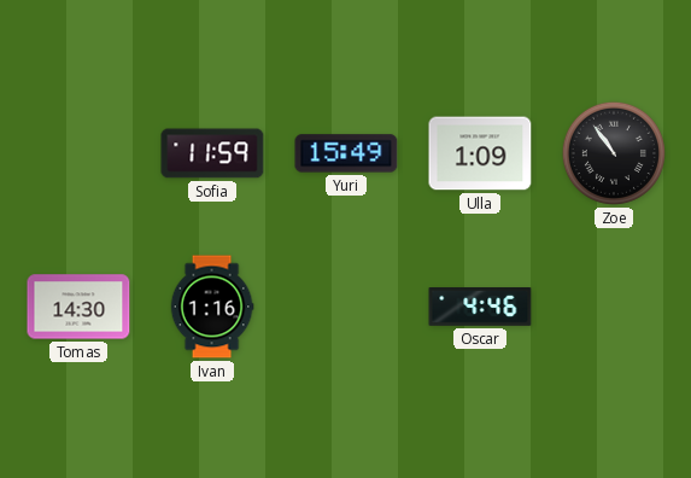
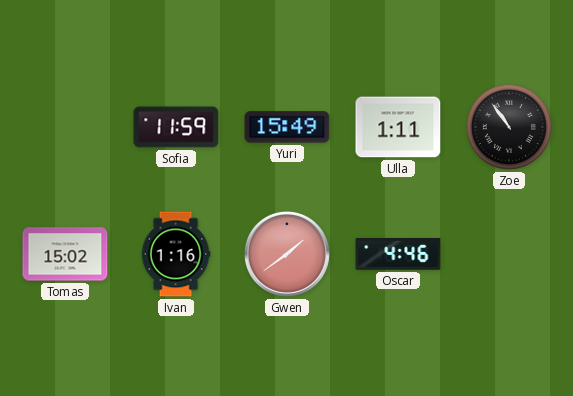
Ulla: 1:09 -> 1:11
Tomas: 14:30 -> 15:02
Gwen: none -> 1:39
